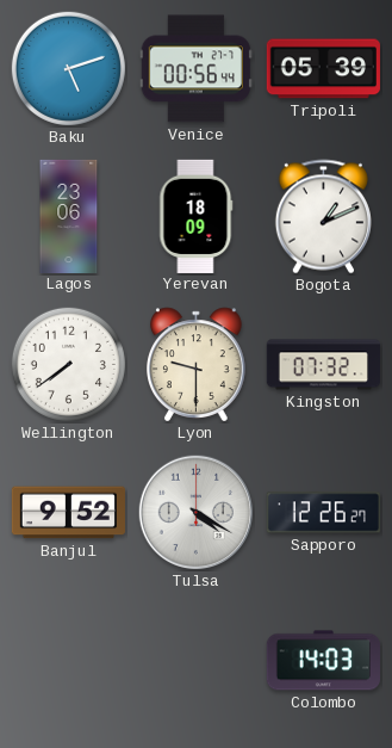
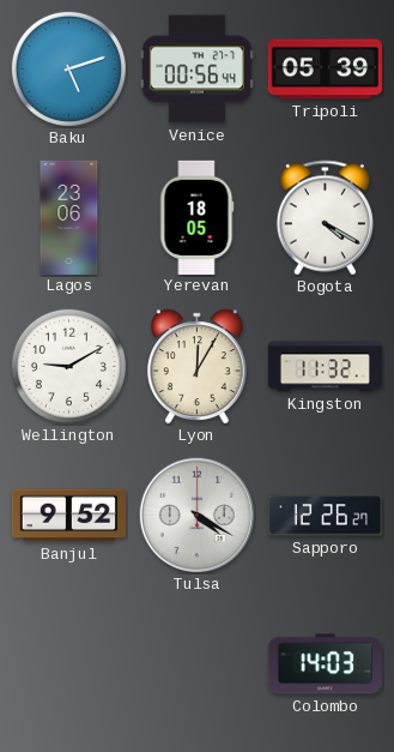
Yerevan: 18:09 -> 18:05
Bogota: 1:11 -> 4:20
Wellington: 7:39 -> 9:10
Lyon: 9:30 -> 12:05
Kingston: 07:32 -> 11:32
